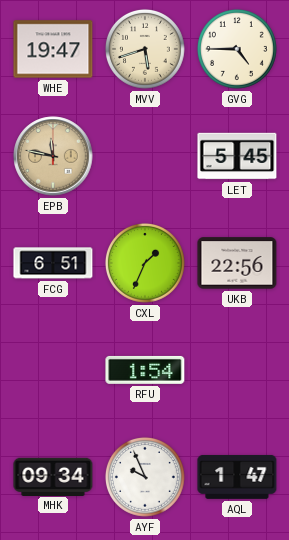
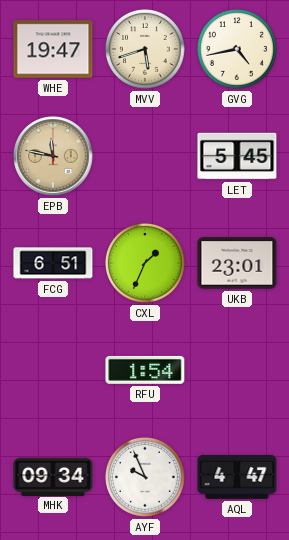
GVG: 4:45 -> 4:43
UKB: 22:56 -> 23:01
AQL: 1:47 -> 4:47
